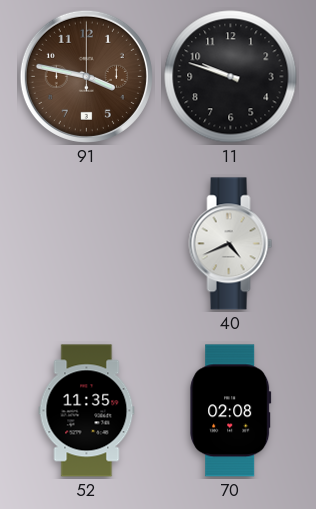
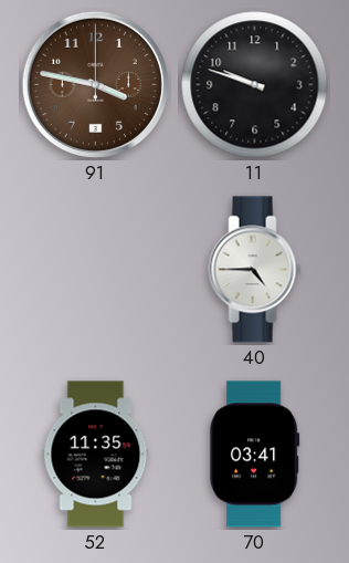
40: 4:41 -> 4:45
70: 02:08 -> 03:41
